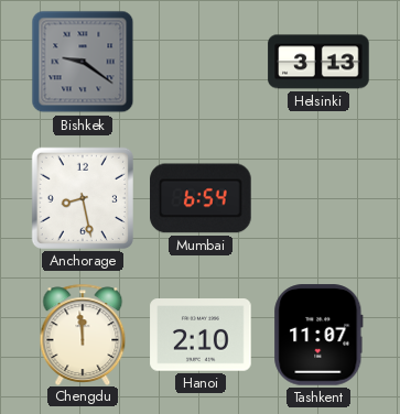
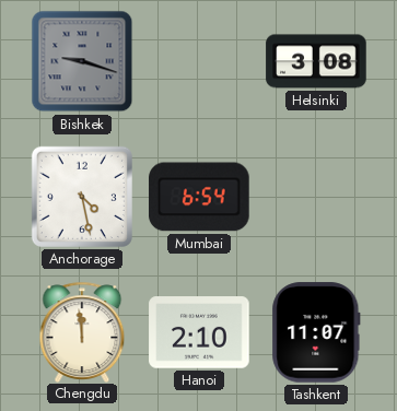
Bishkek: 9:21 -> 9:18
Helsinki: 3:13 -> 3:08
Anchorage: 8:28 -> 4:28
